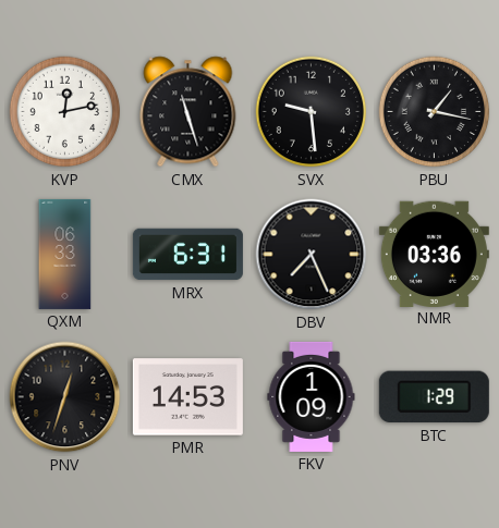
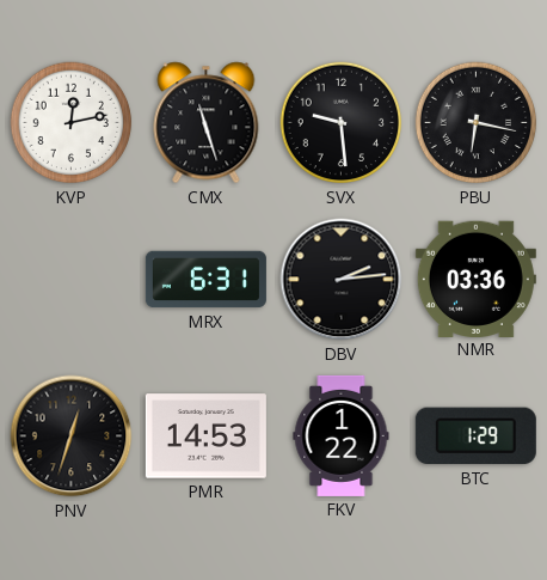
PBU: 1:17 -> 6:17
QXM: 06:33 -> none
DBV: 7:26 -> 2:14
FKV: 1:09 -> 1:22
